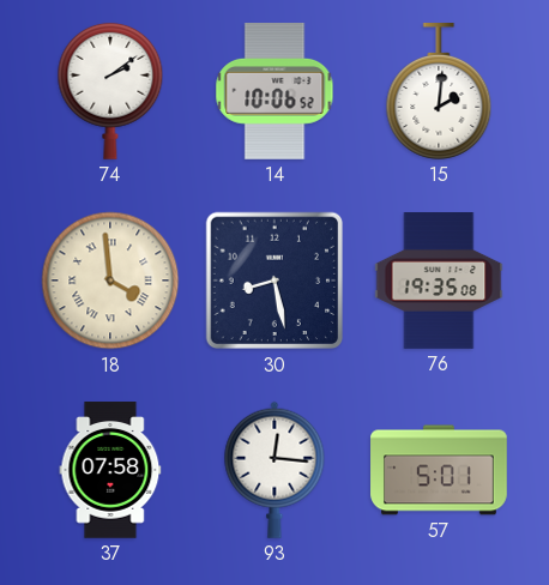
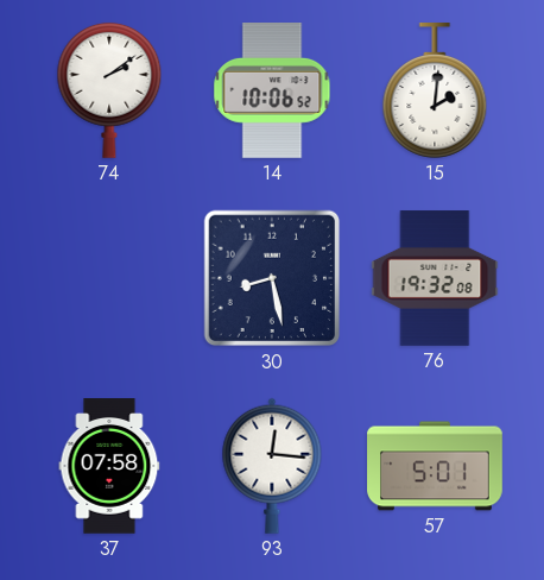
18: 3:59 -> none
76: 19:35 -> 19:32
